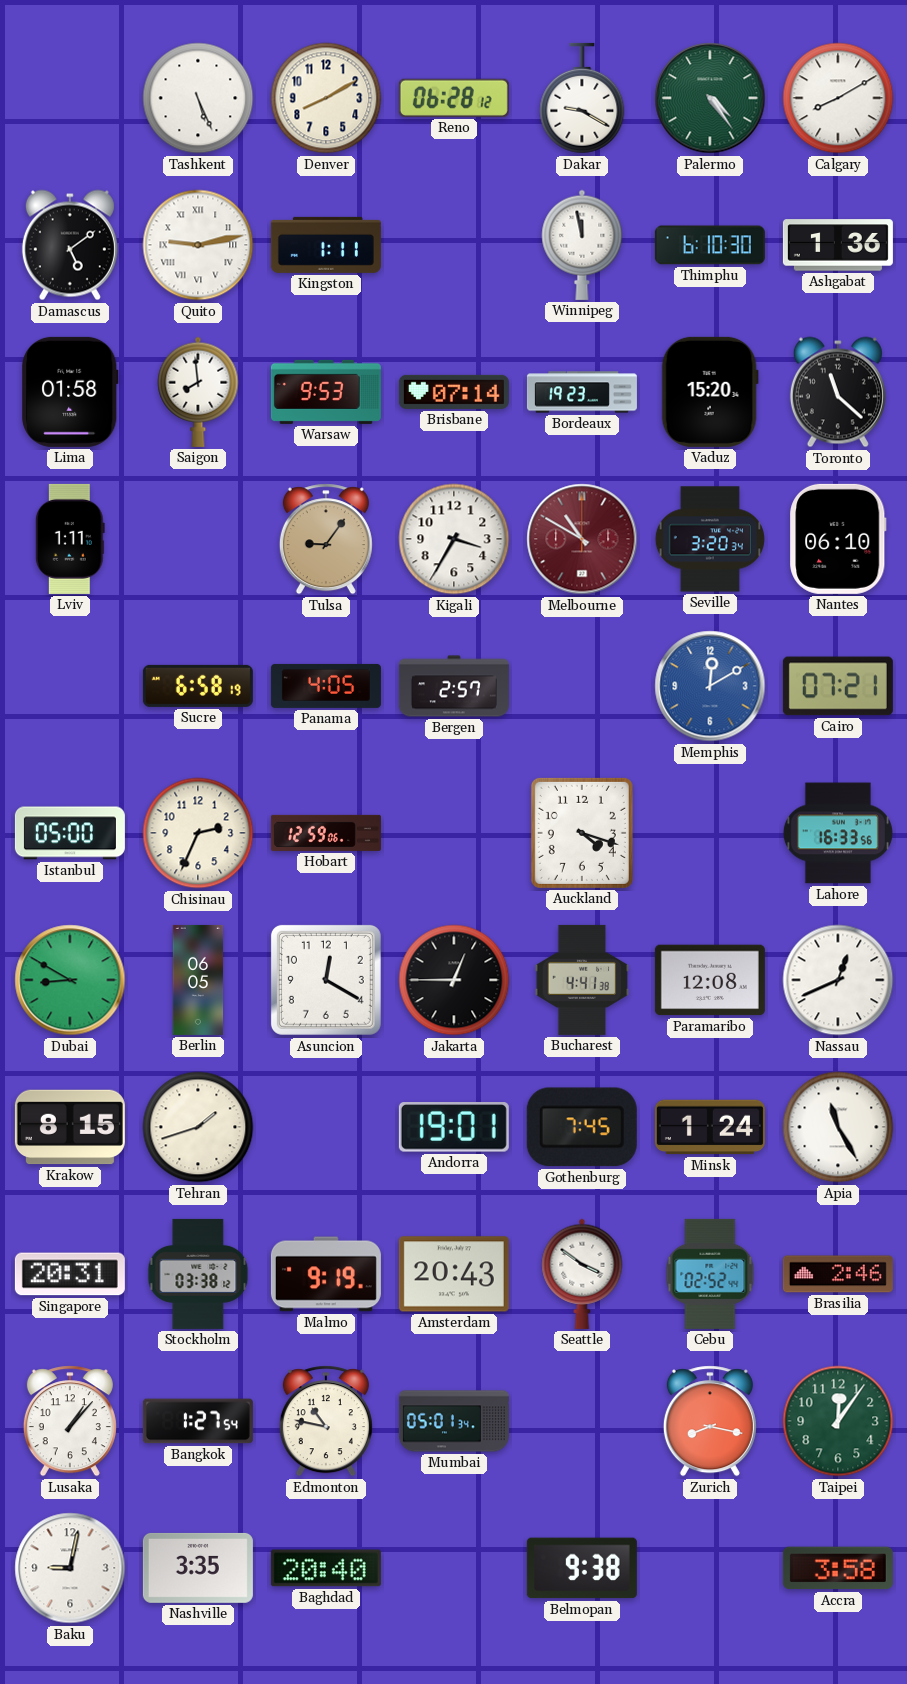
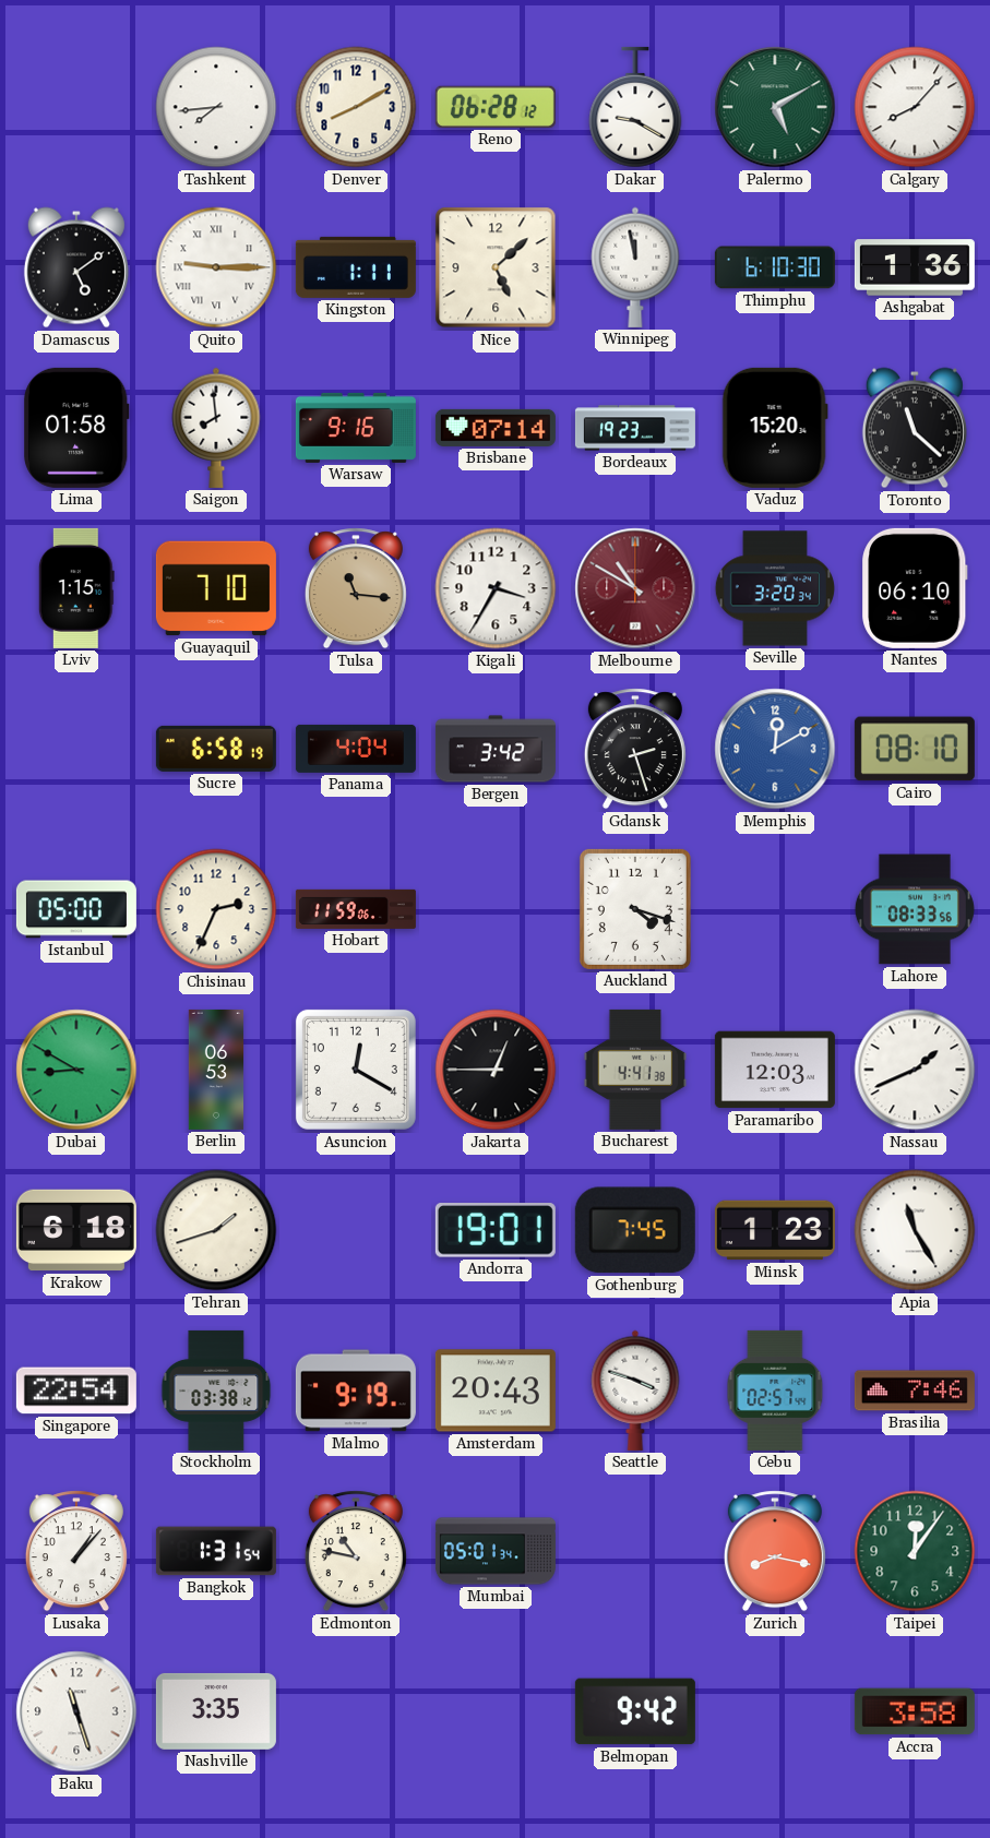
Tashkent: 5:26 -> 7:44
Palermo: 4:24 -> 5:10
Calgary: 8:10 -> 8:07
Quito: 9:13 -> 9:15
Nice: none -> 5:08
Warsaw: 9:53 -> 9:16
Lviv: 1:11 -> 1:15
Guayaquil: none -> 7:10
Tulsa: 9:06 -> 11:16
Panama: 4:05 -> 4:04
Bergen: 2:57 -> 3:42
Gdansk: none -> 2:27
Cairo: 07:21 -> 08:10
Hobart: 12:59 -> 11:59
Lahore: 16:33 -> 08:33
Berlin: 06:05 -> 06:53
Paramaribo: 12:08 -> 12:03
Nassau: 12:41 -> 1:41
Krakow: 8:15 -> 6:18
Minsk: 1:24 -> 1:23
Singapore: 20:31 -> 22:54
Seattle: 3:51 -> 3:48
Cebu: 02:52 -> 02:57
Brasilia: 2:46 -> 7:46
Bangkok: 1:27 -> 1:31
Baku: 9:02 -> 11:27
Baghdad: 20:40 -> none
Belmopan: 9:38 -> 9:42
